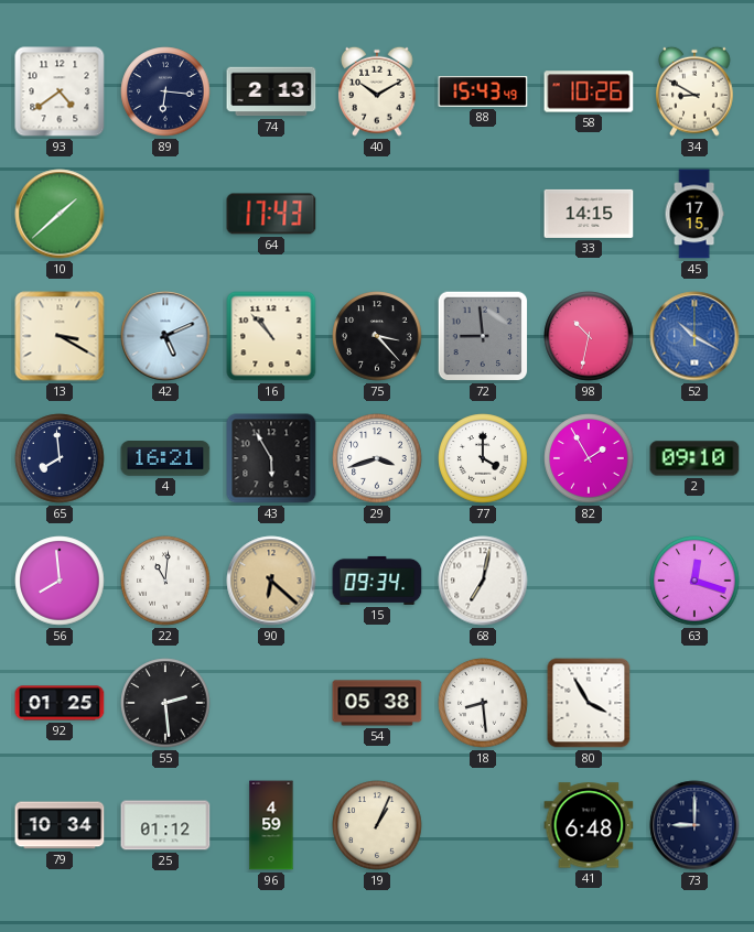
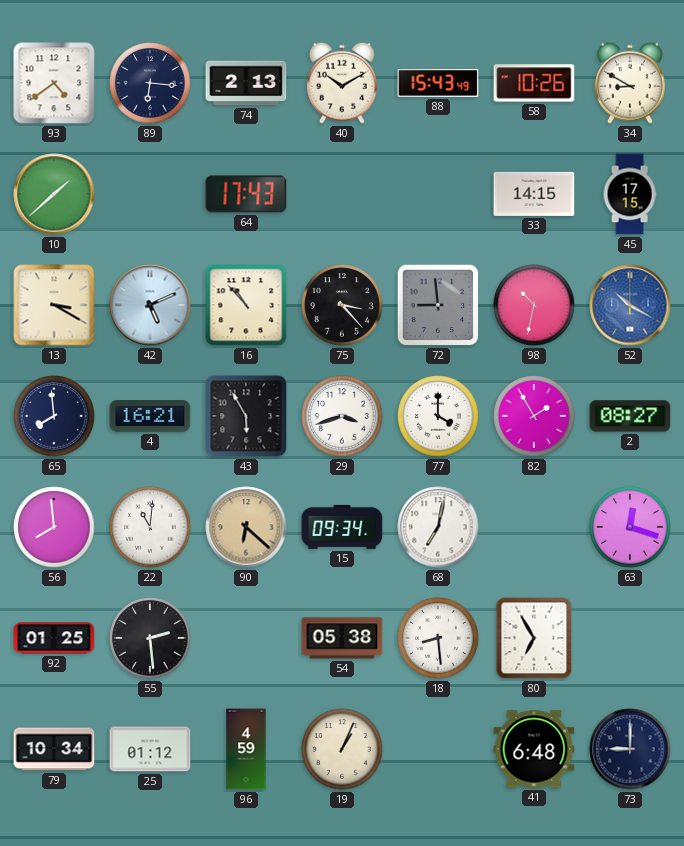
2: 09:10 -> 08:27
80: 3:55 -> 6:55
